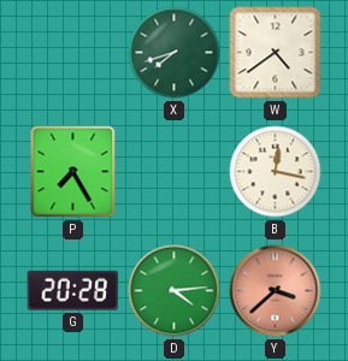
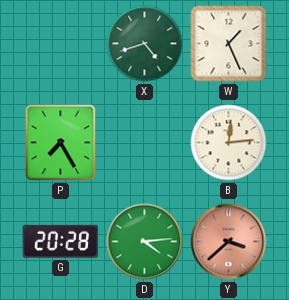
X: 7:42 -> 4:42
W: 4:39 -> 1:26
B: 12:17 -> 12:14
